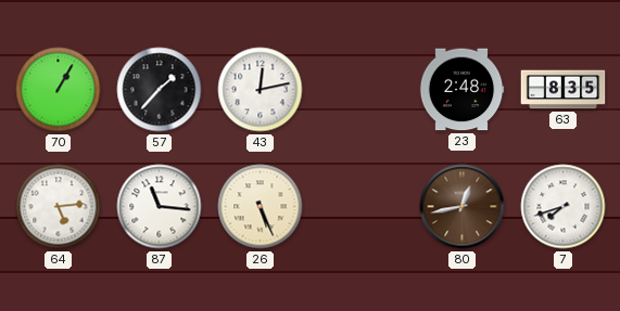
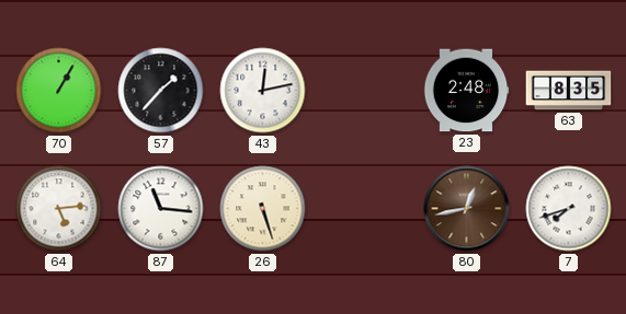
26: 5:26 -> 5:27
